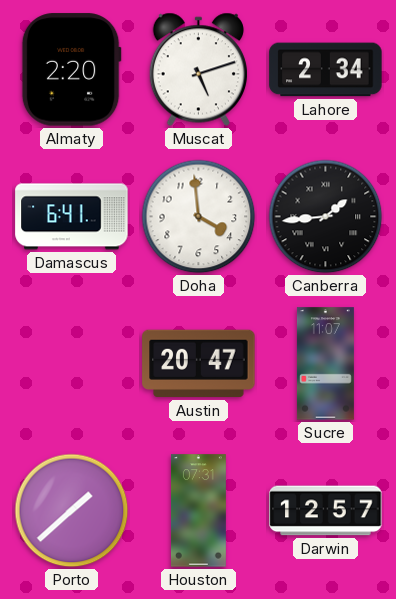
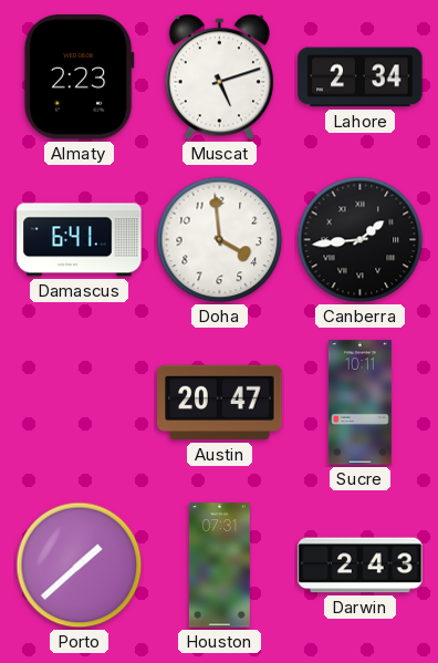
Almaty: 2:20 -> 2:23
Sucre: 11:07 -> 10:11
Darwin: 12:57 -> 2:43
